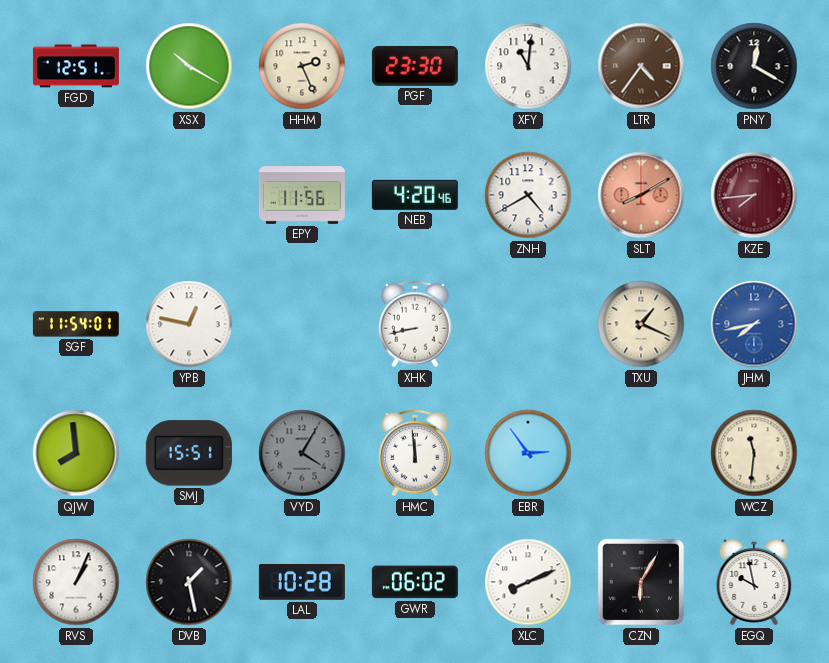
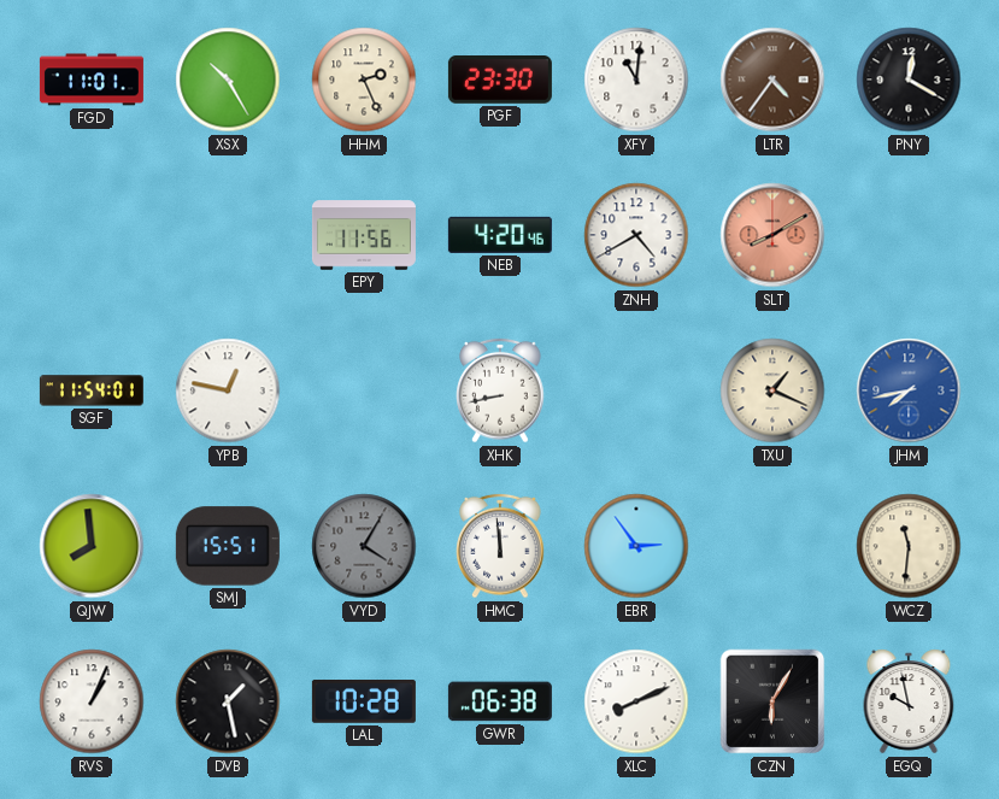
FGD: 12:51 -> 11:01
XSX: 10:20 -> 10:25
KZE: 7:44 -> none
GWR: 06:02 -> 06:38
